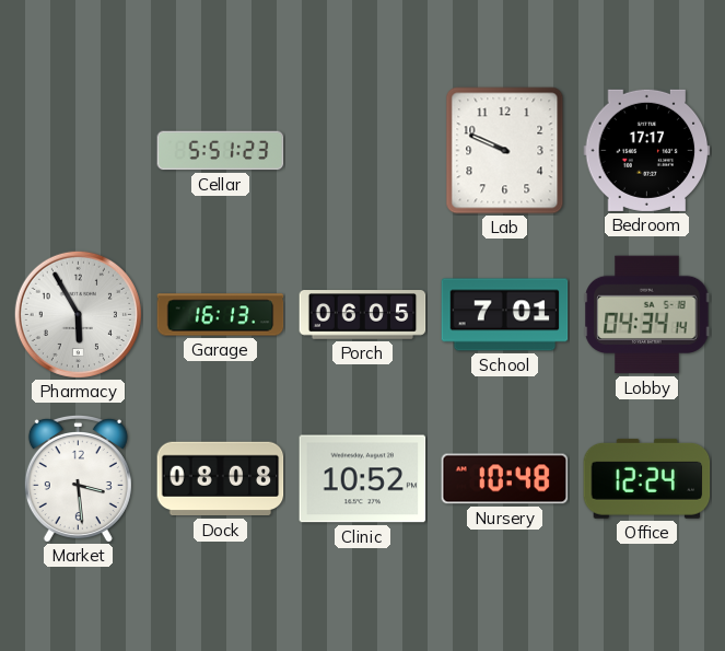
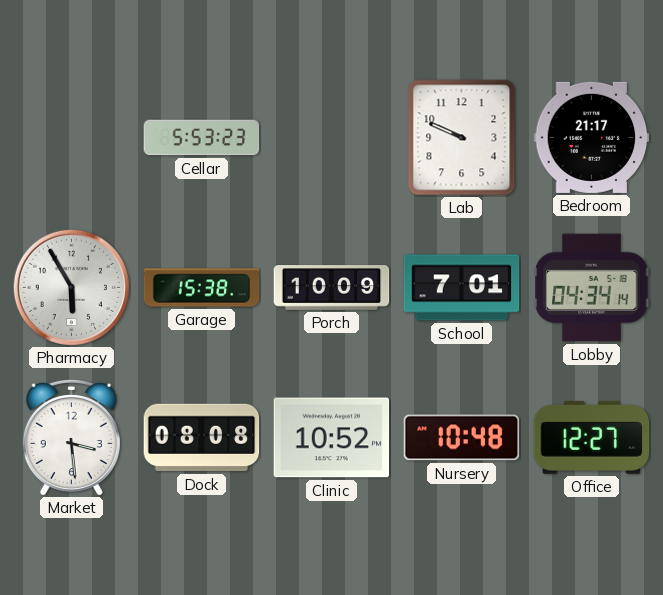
Cellar: 5:51 -> 5:53
Bedroom: 17:17 -> 21:17
Garage: 16:13 -> 15:38
Porch: 06:05 -> 10:09
Office: 12:24 -> 12:27
